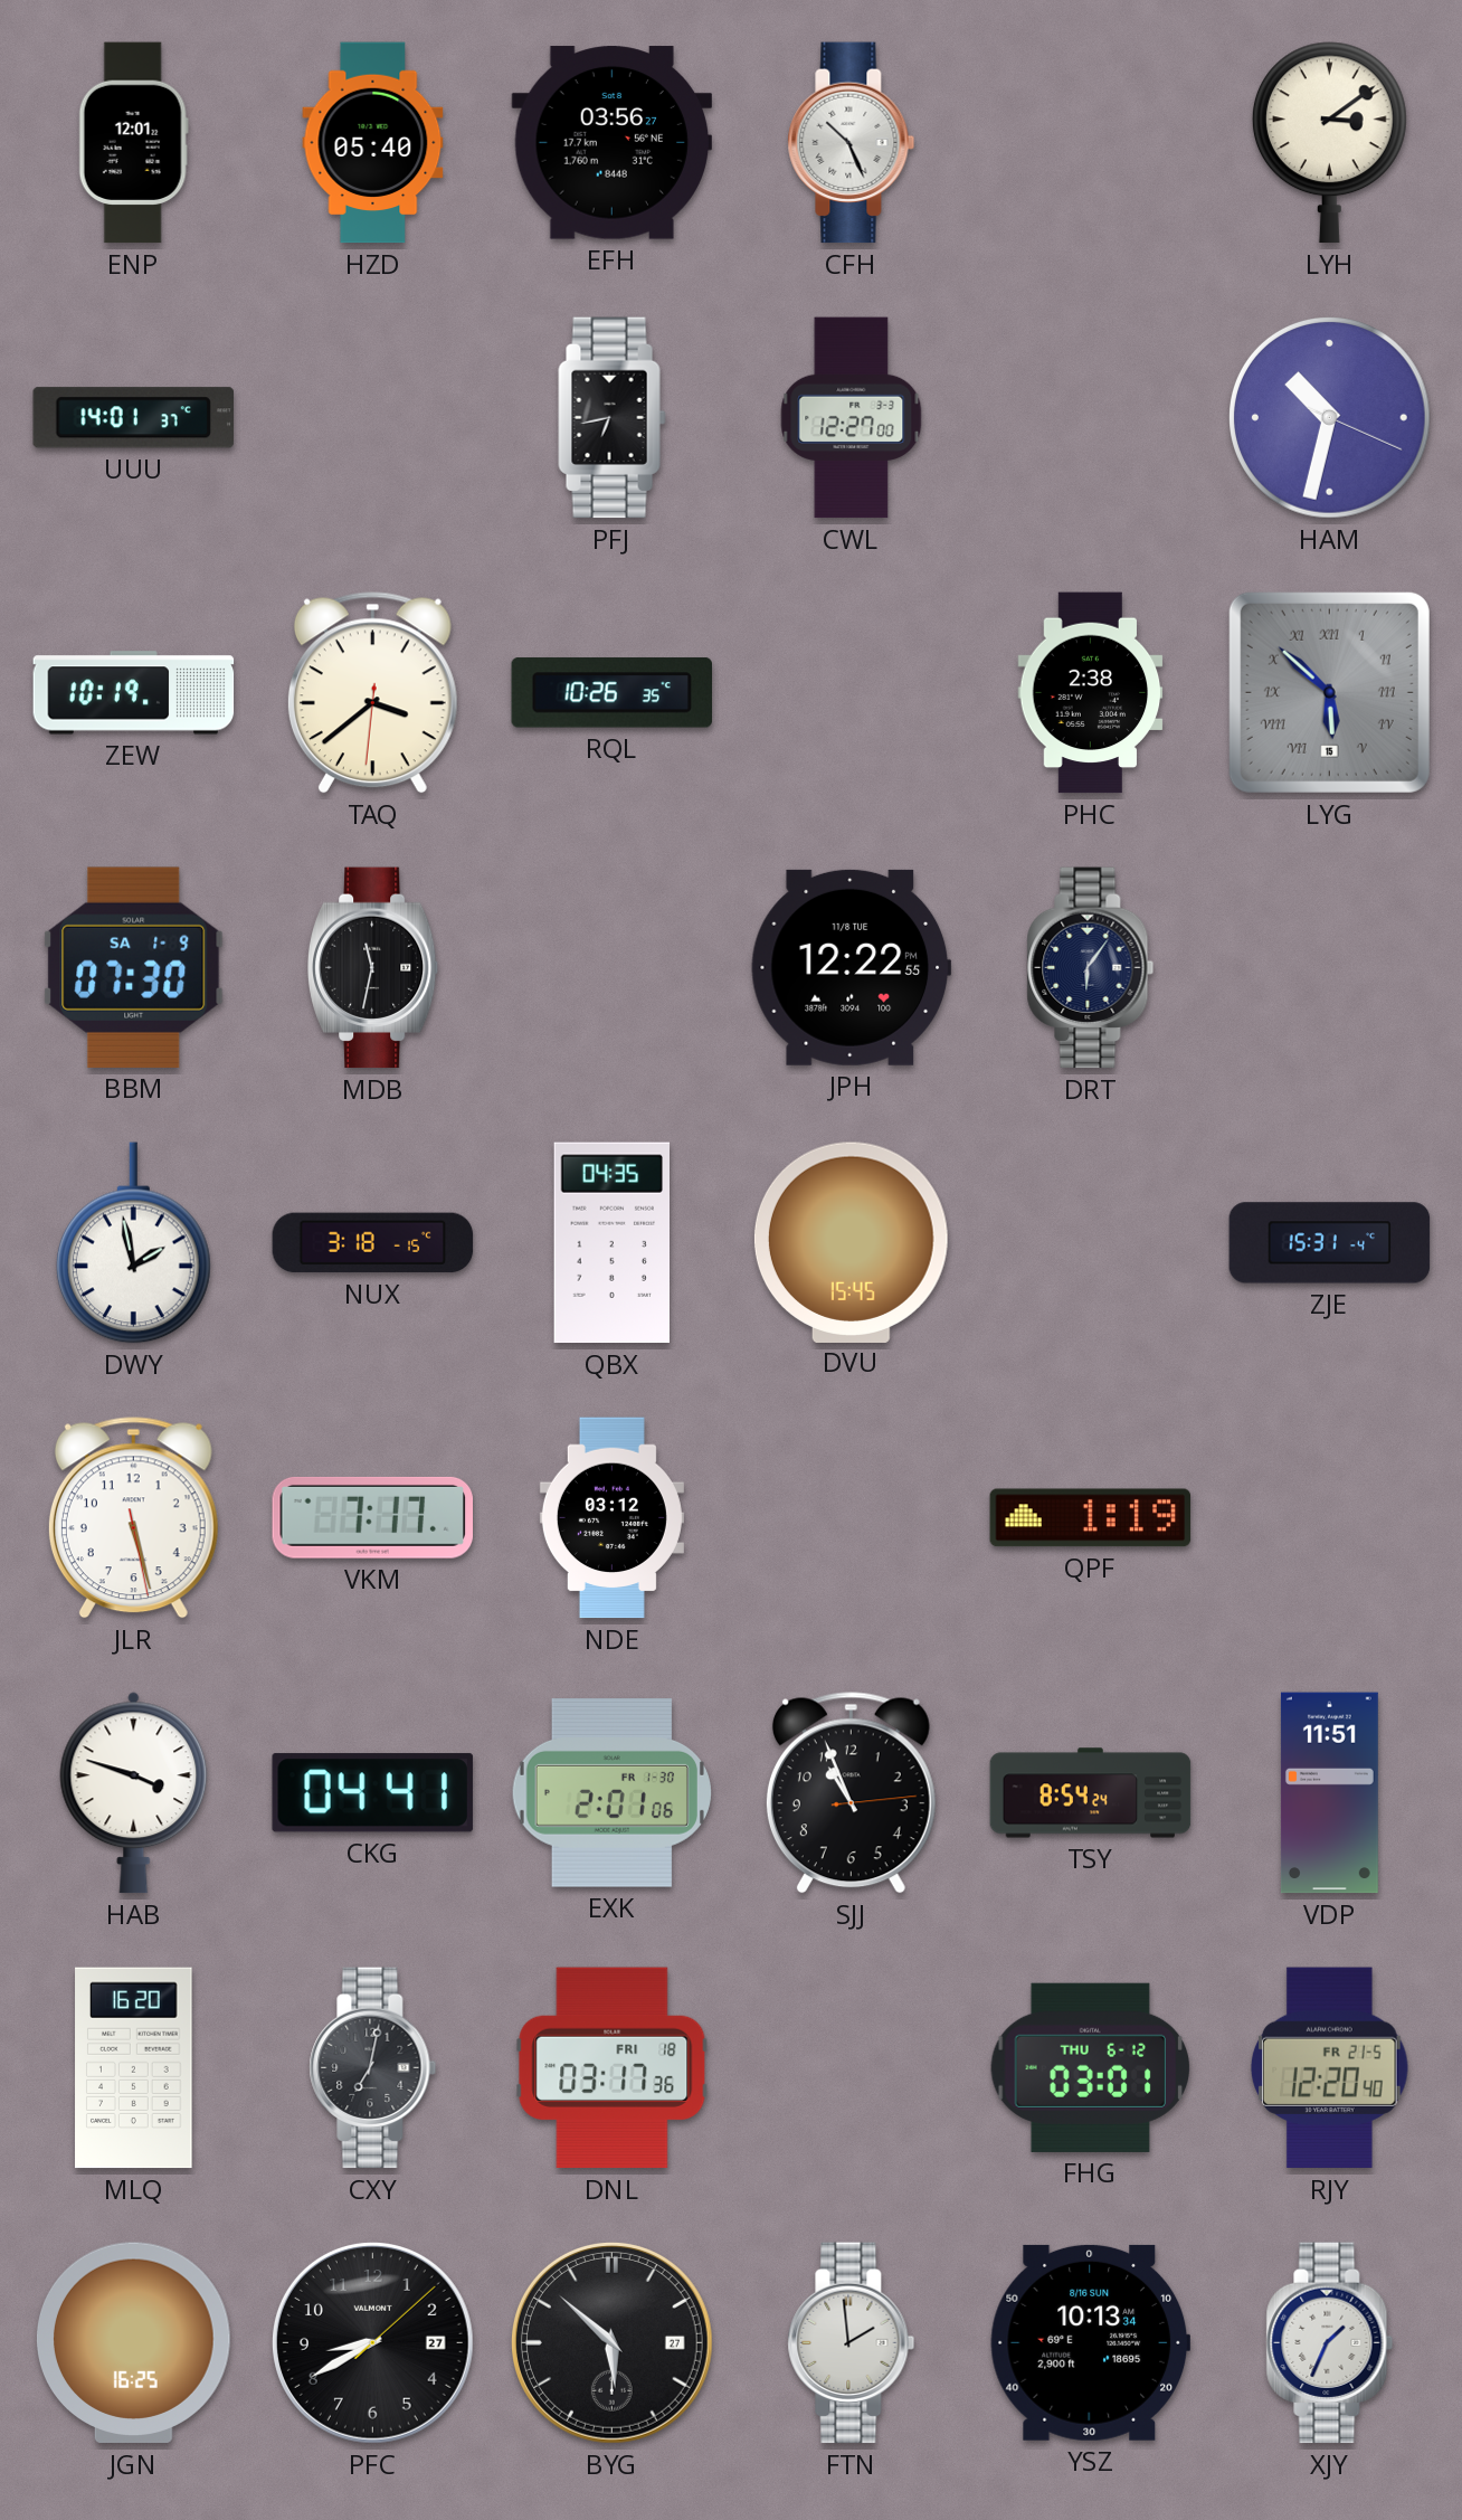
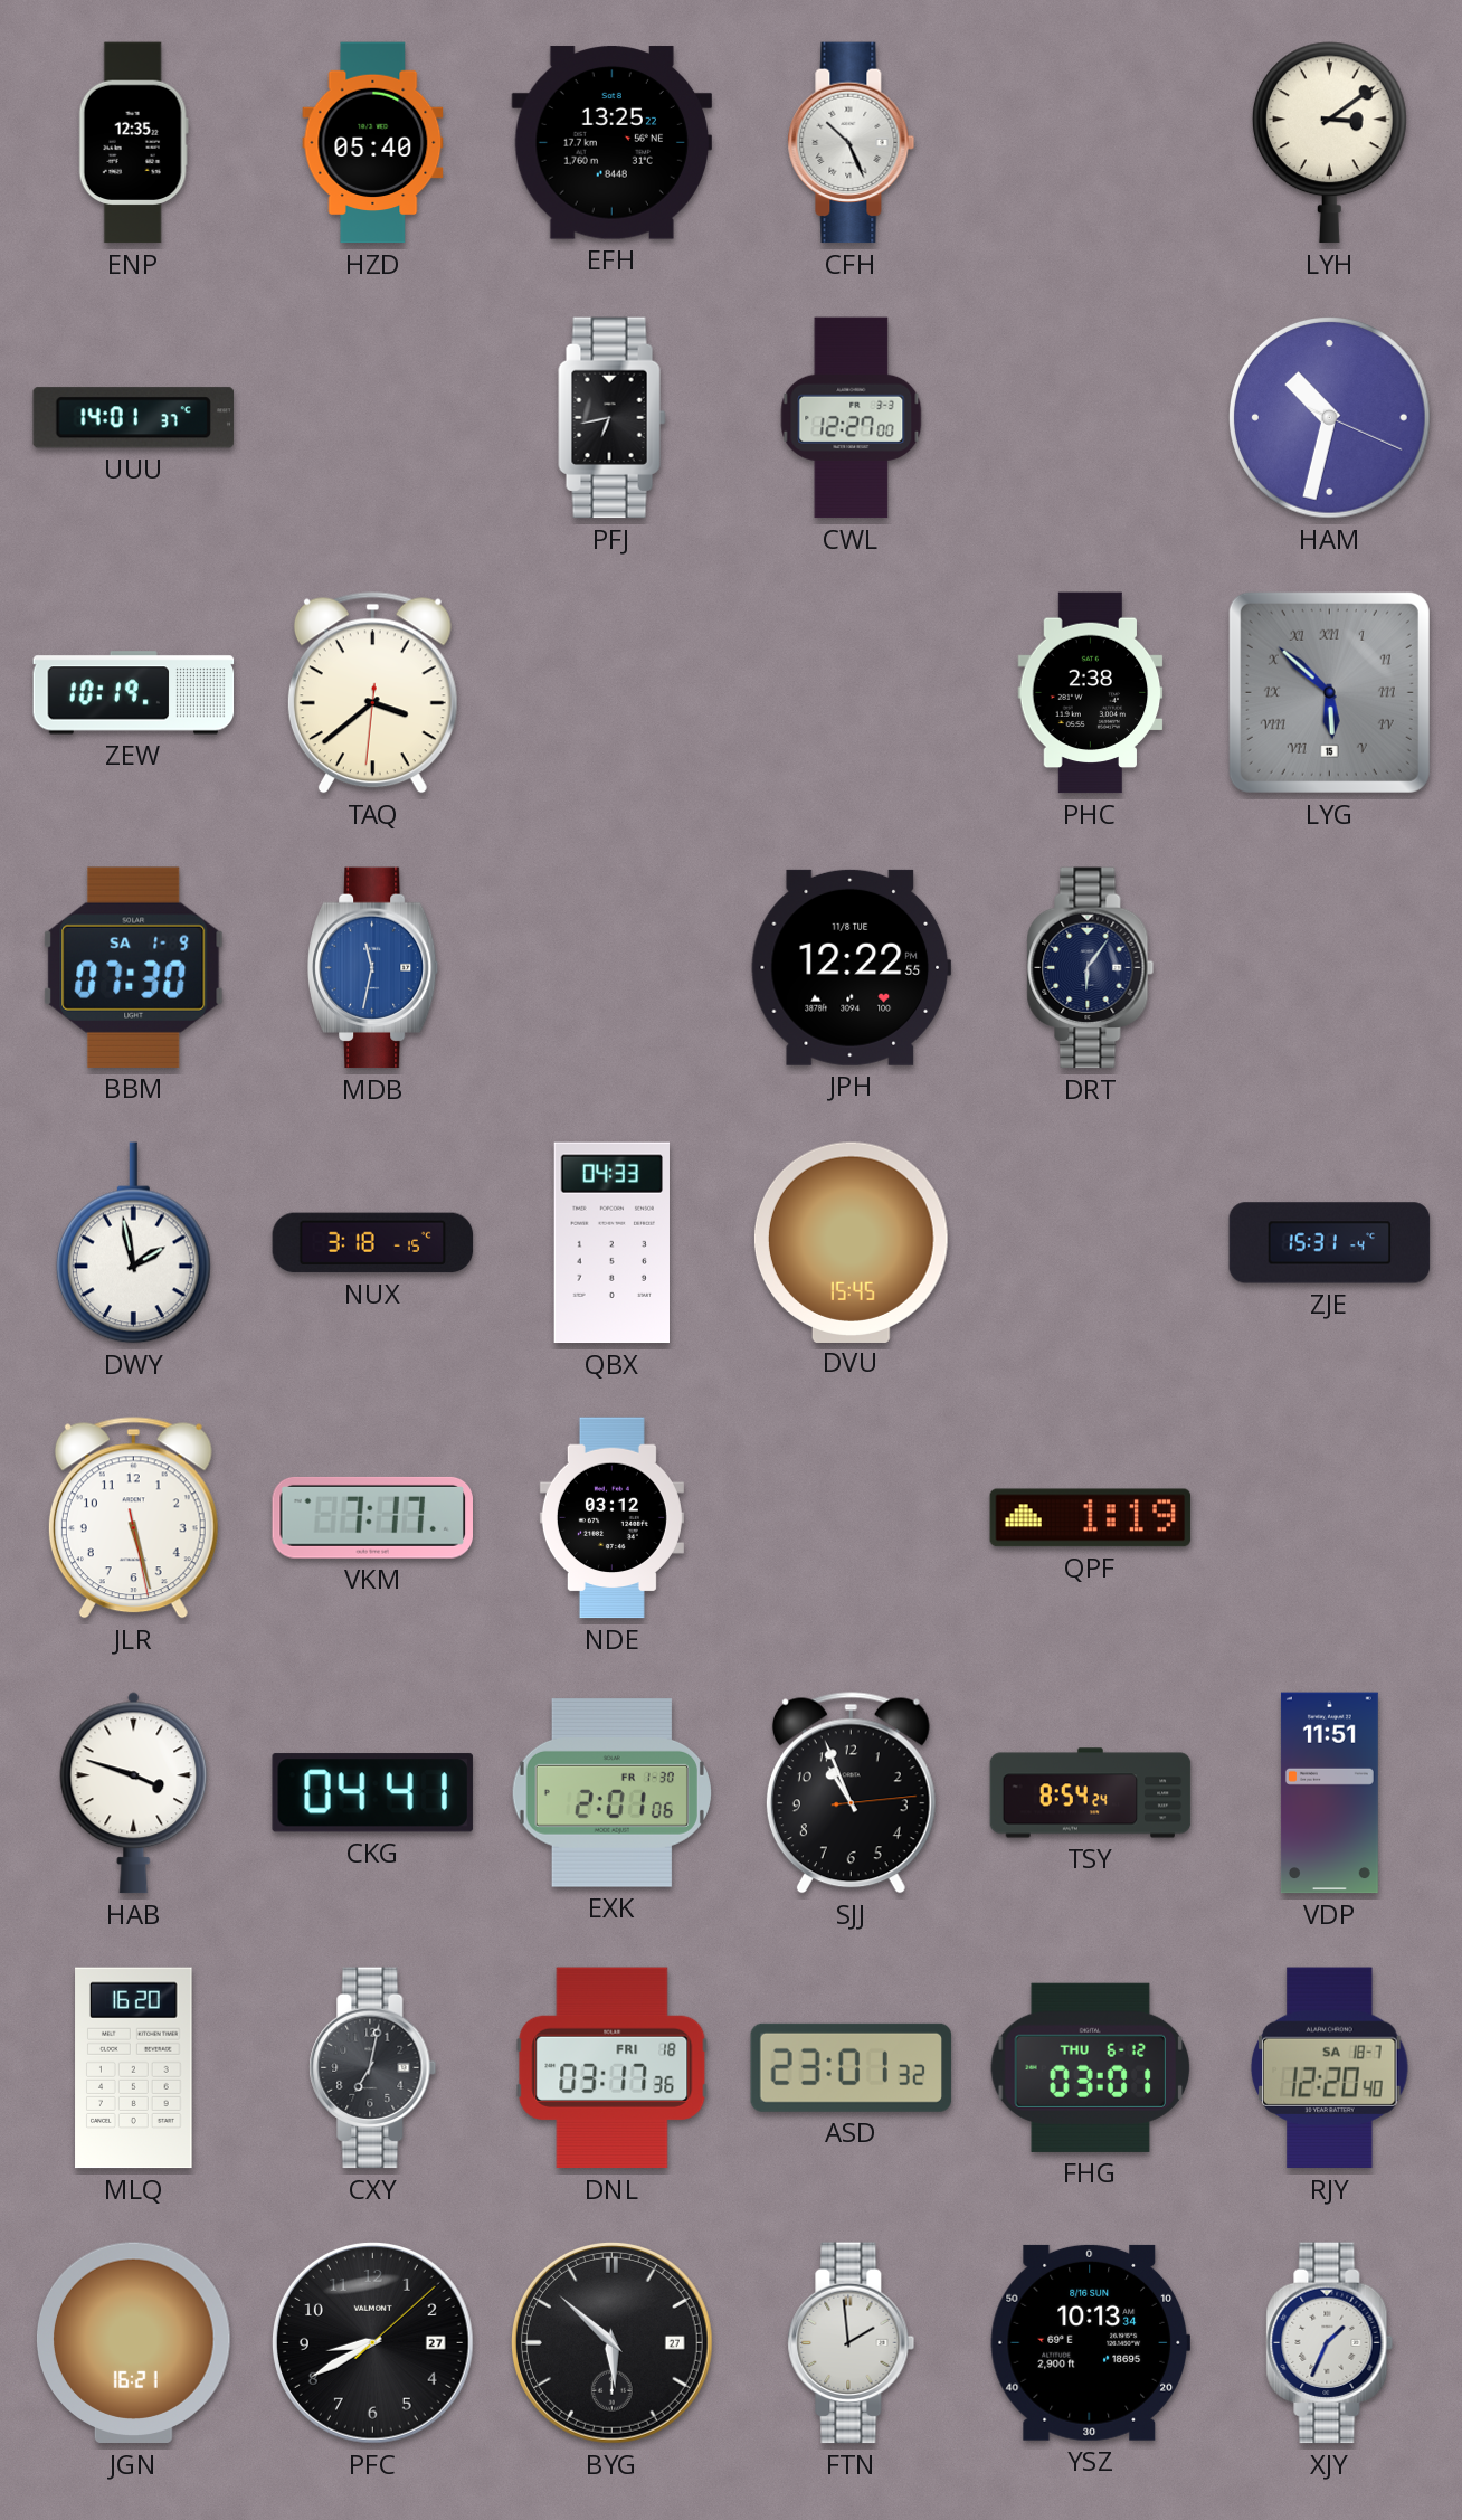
ENP: 12:01 -> 12:35
EFH: 03:56 -> 13:25
RQL: 10:26 -> none
MDB dial: black -> blue
QBX: 04:35 -> 04:33
ASD: none -> 23:01
RJY date: FR 21-5 -> SA 18-7
JGN: 16:25 -> 16:21
